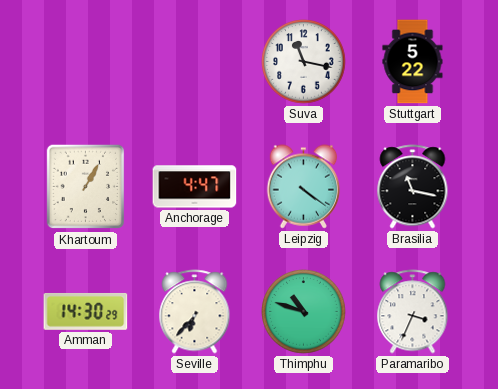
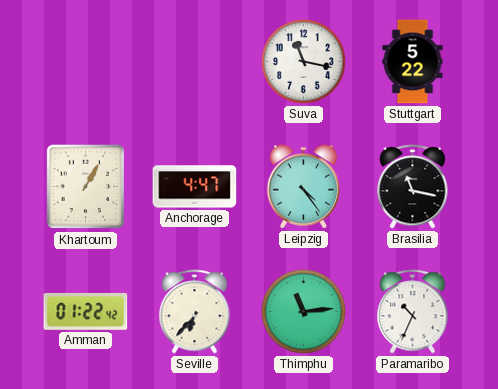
Leipzig: 4:21 -> 4:24
Amman: 14:30 -> 01:22
Thimphu: 10:48 -> 11:14
Paramaribo: 3:34 -> 10:34
